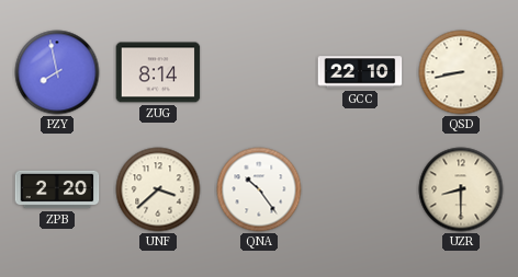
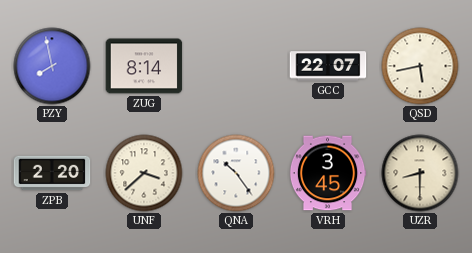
GCC: 22:10 -> 22:07
QSD: 8:43 -> 5:43
VRH: none -> 3:45
